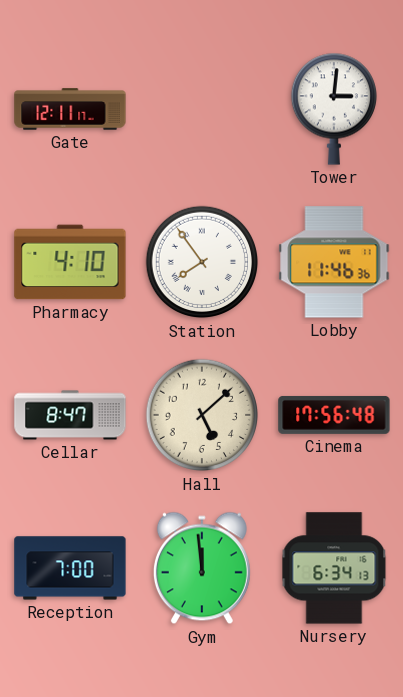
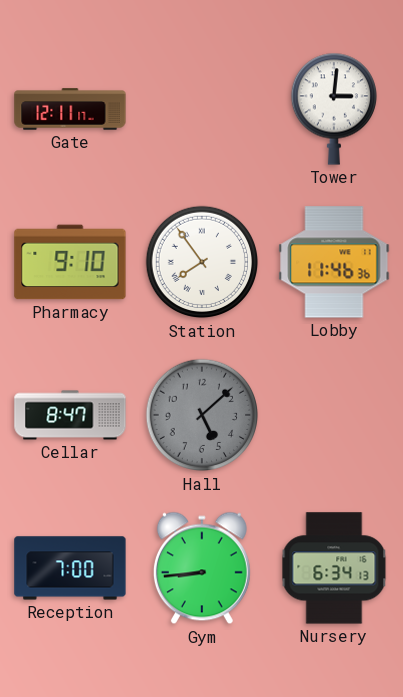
Pharmacy: 4:10 -> 9:10
Hall dial: cream -> grey
Cinema: 17:56 -> none
Gym: 11:59 -> 8:44
